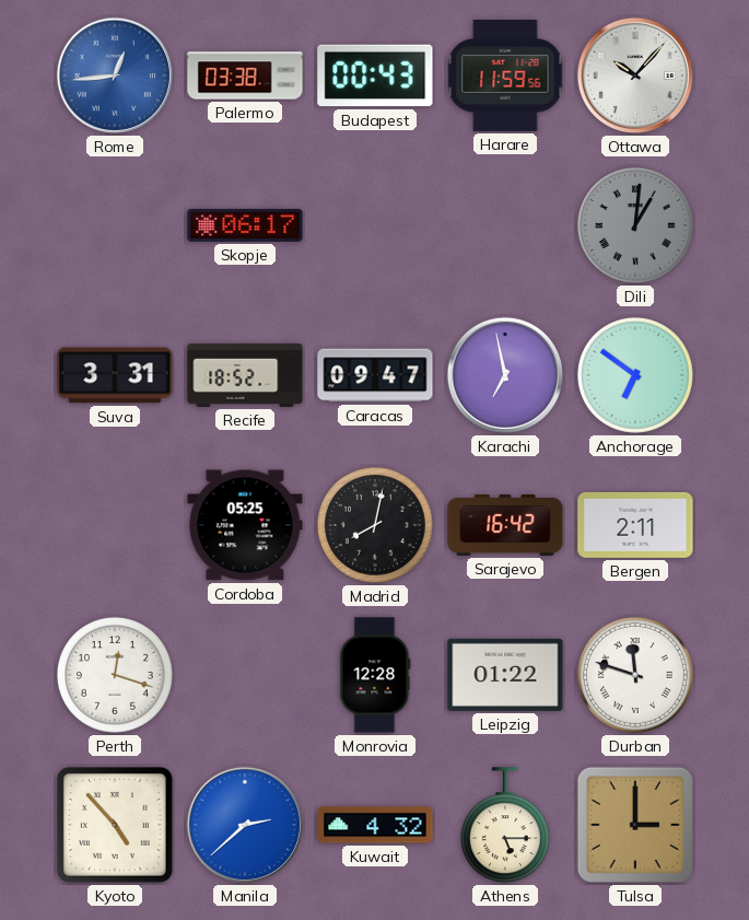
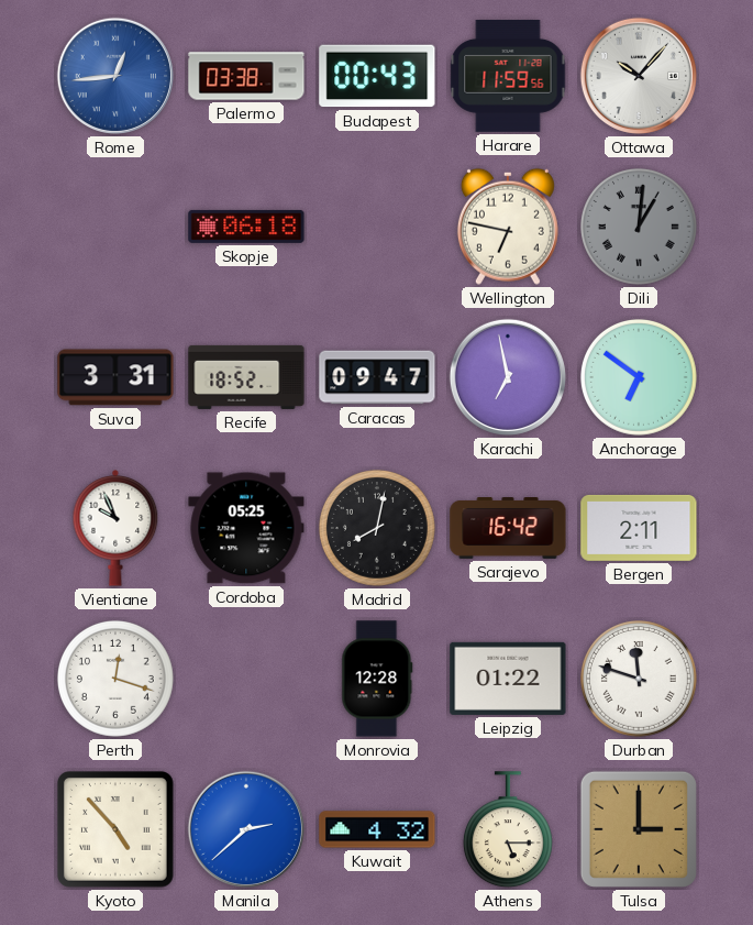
Skopje: 06:17 -> 06:18
Wellington: none -> 6:47
Vientiane: none -> 9:56
